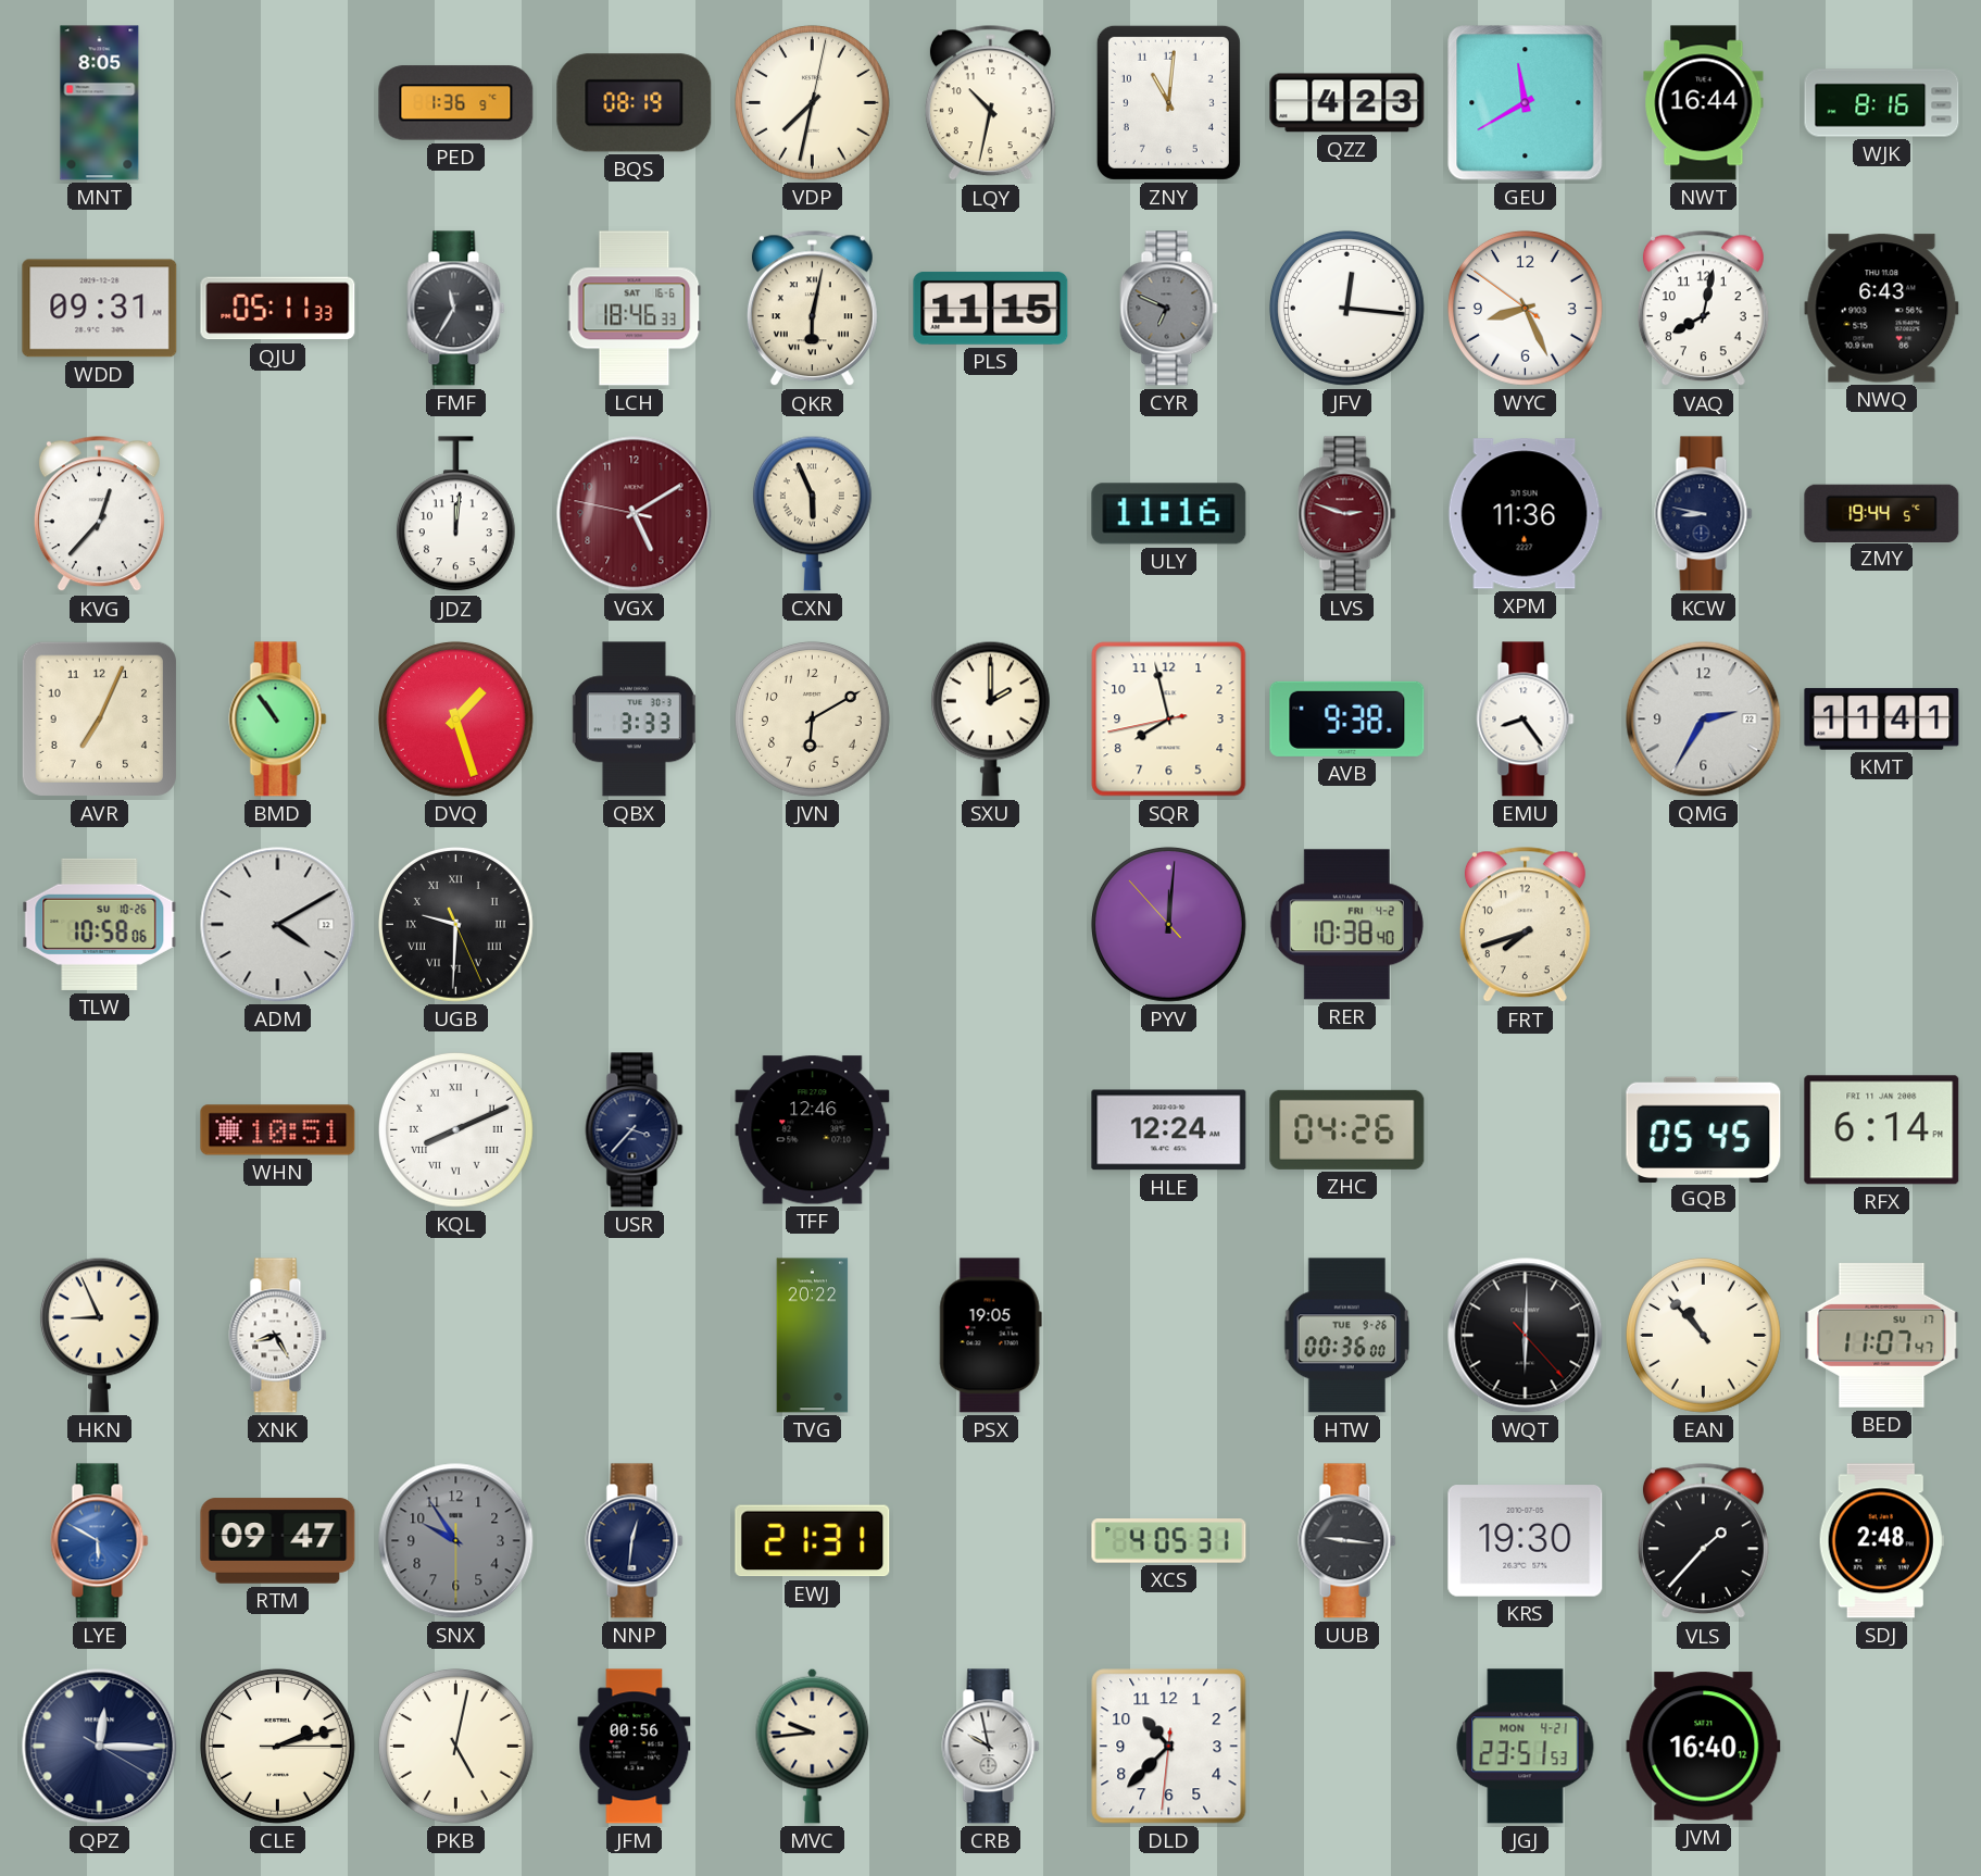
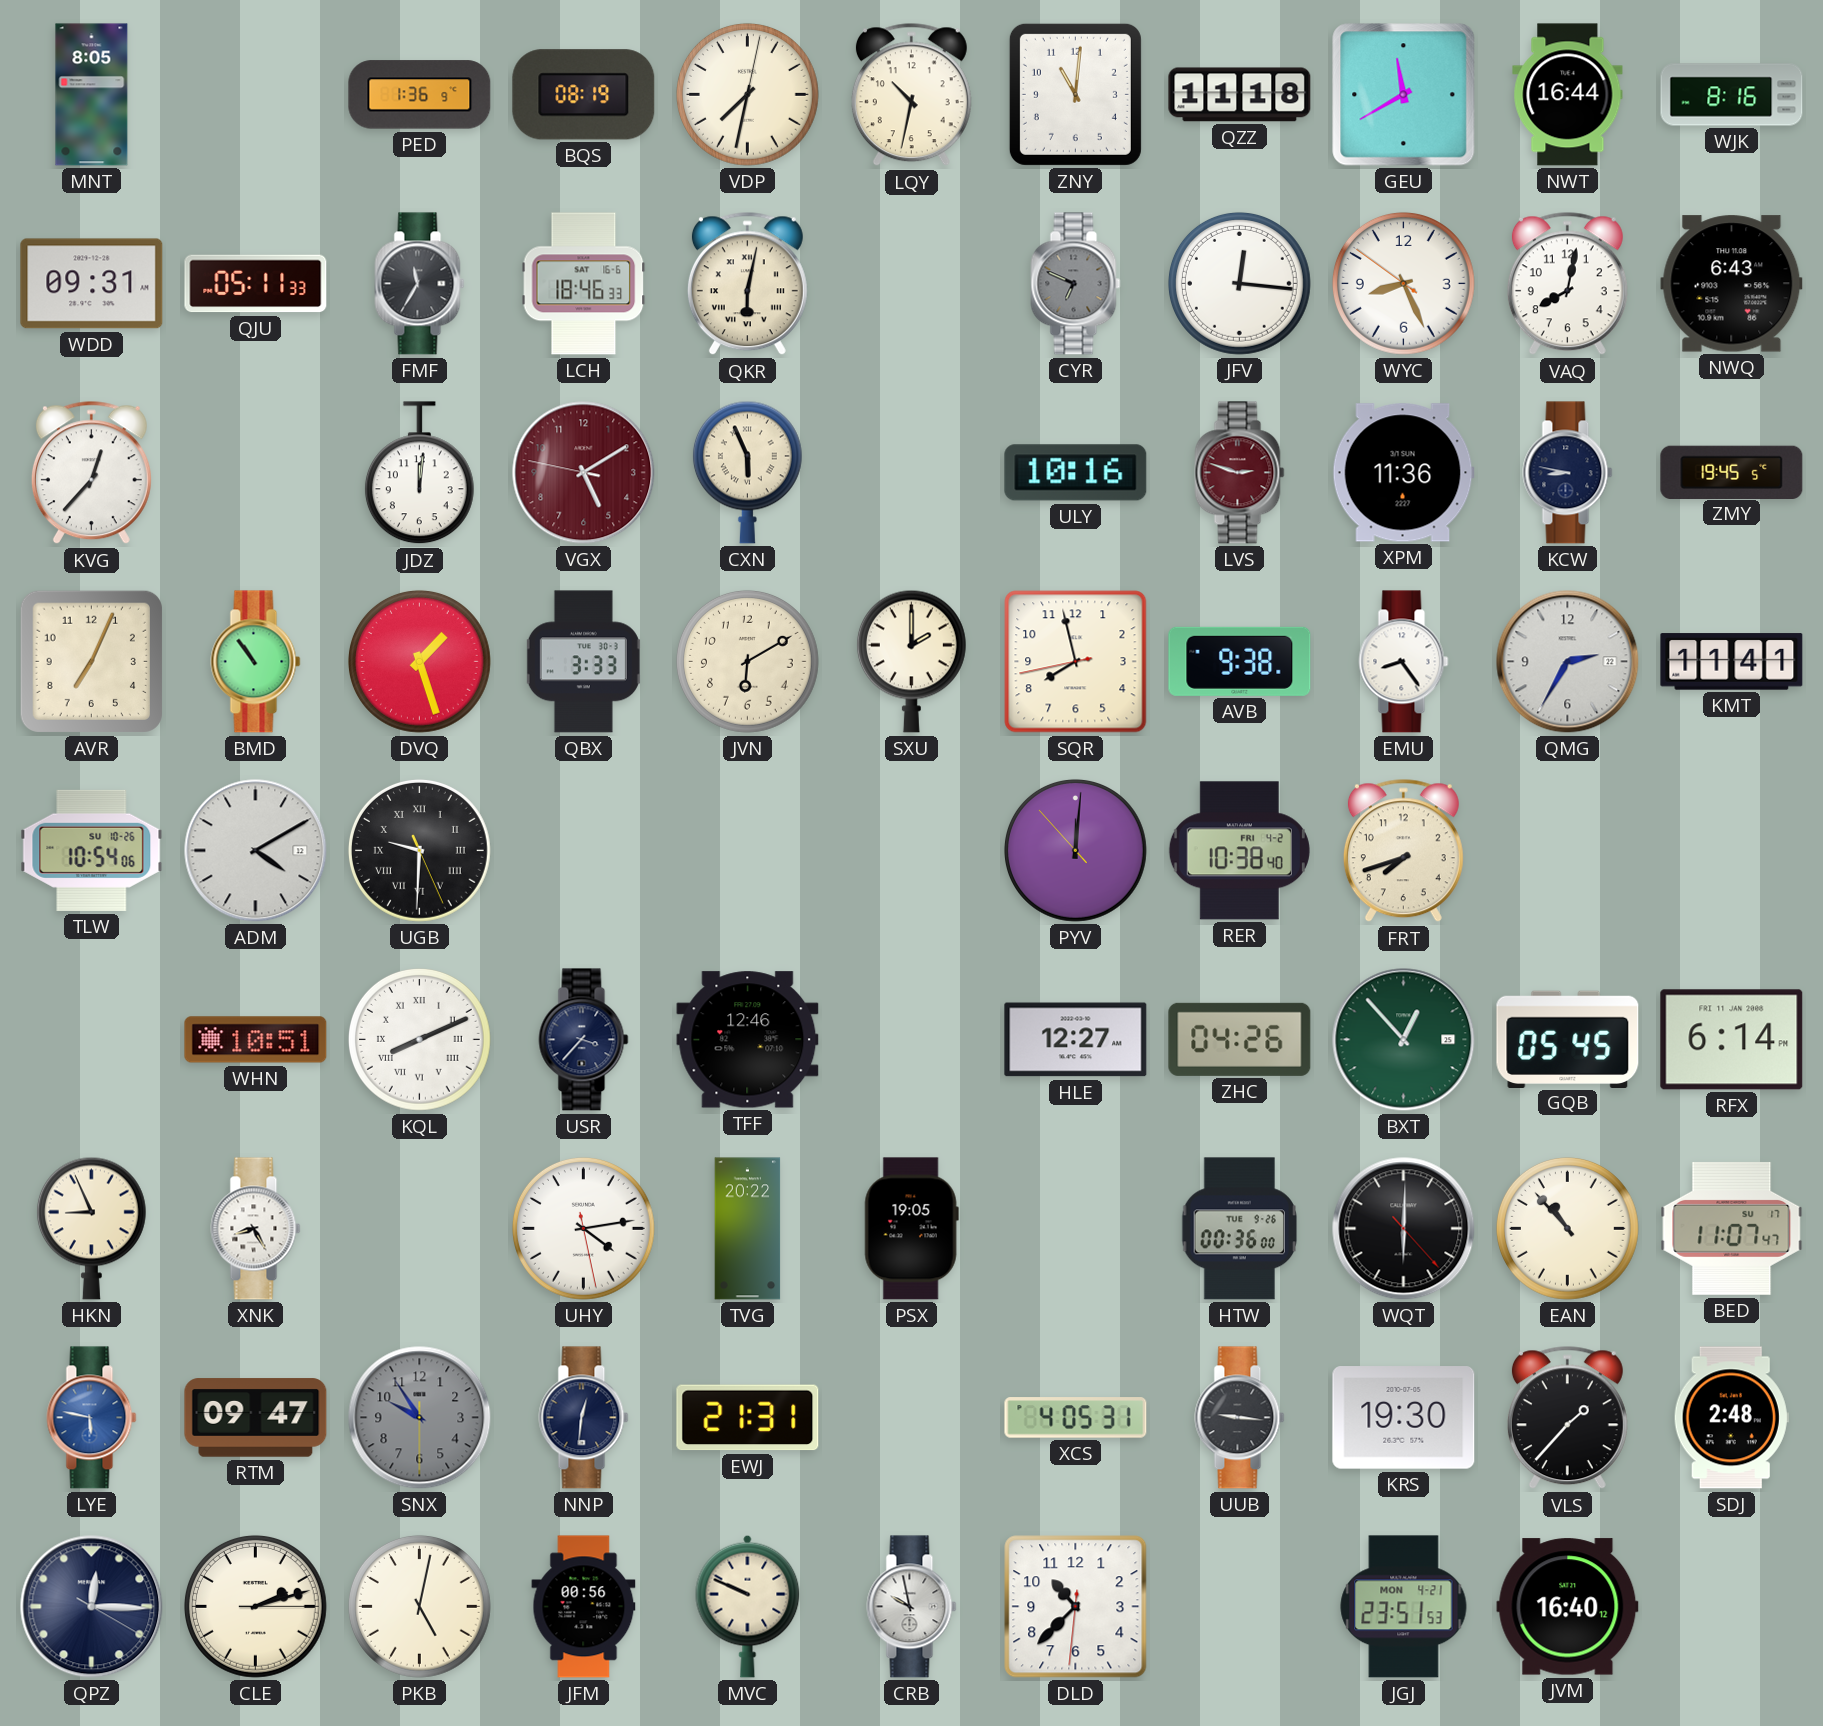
QZZ: 4:23 -> 11:18
PLS: 11:15 -> none
ULY: 11:16 -> 10:16
ZMY: 19:44 -> 19:45
TLW: 10:58 -> 10:54
HLE: 12:24 -> 12:27
BXT: none -> 12:53
UHY: none -> 4:13
LYE: 5:50 -> 5:47
MVC: 9:44 -> 9:49
